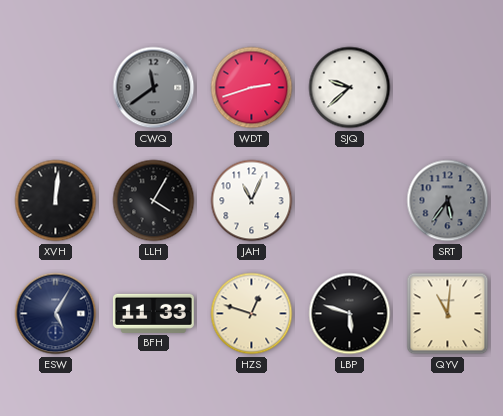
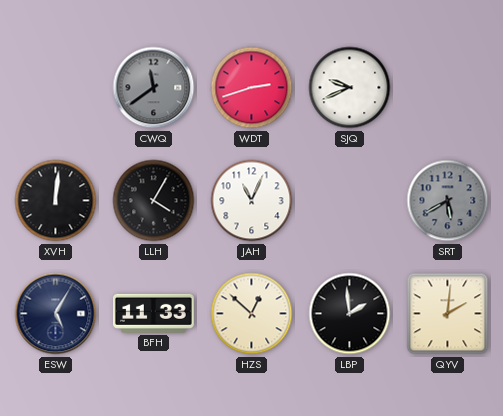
SJQ: 9:38 -> 9:41
SRT: 5:36 -> 5:40
HZS: 12:48 -> 12:52
LBP: 5:48 -> 1:59
QYV: 11:01 -> 2:01
